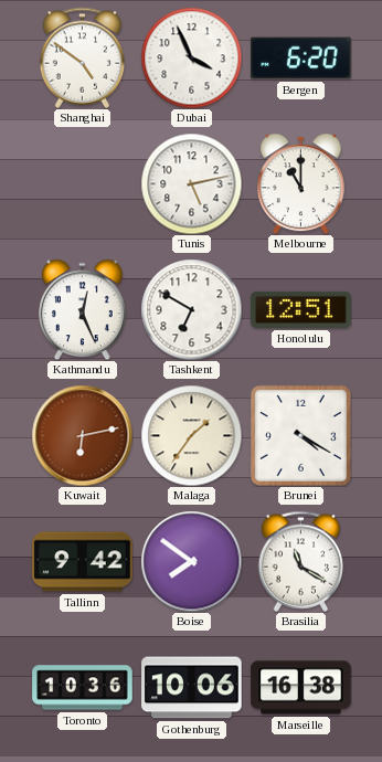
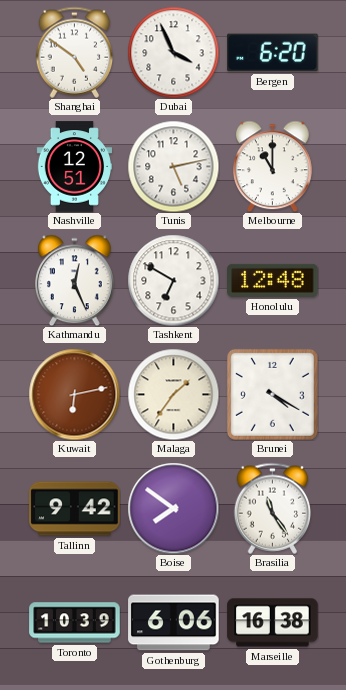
Nashville: none -> 12:51
Honolulu: 12:51 -> 12:48
Brasilia: 11:20 -> 11:24
Toronto: 10:36 -> 10:39
Gothenburg: 10:06 -> 6:06
